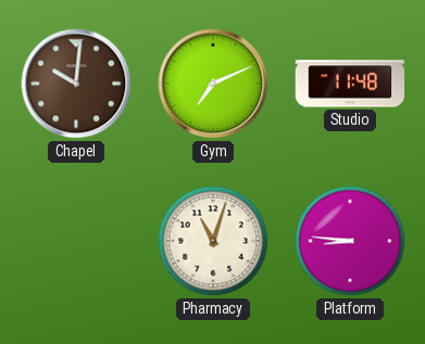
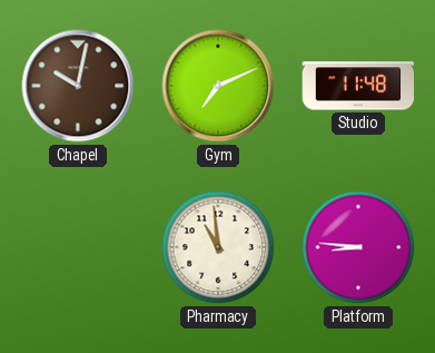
Chapel: 10:01 -> 10:02
Pharmacy: 11:03 -> 10:59
